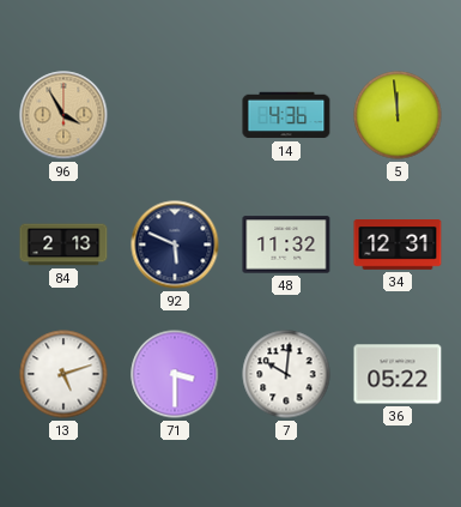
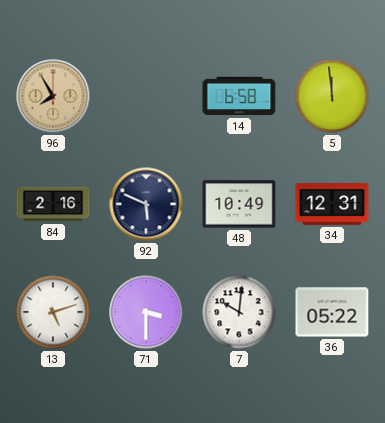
96: 3:55 -> 7:55
14: 4:36 -> 6:58
84: 2:13 -> 2:16
48: 11:32 -> 10:49
